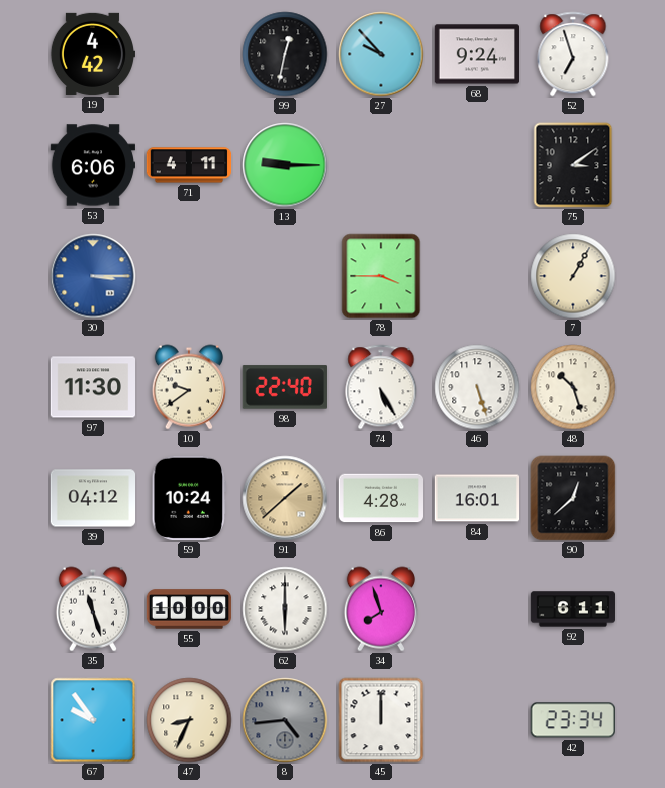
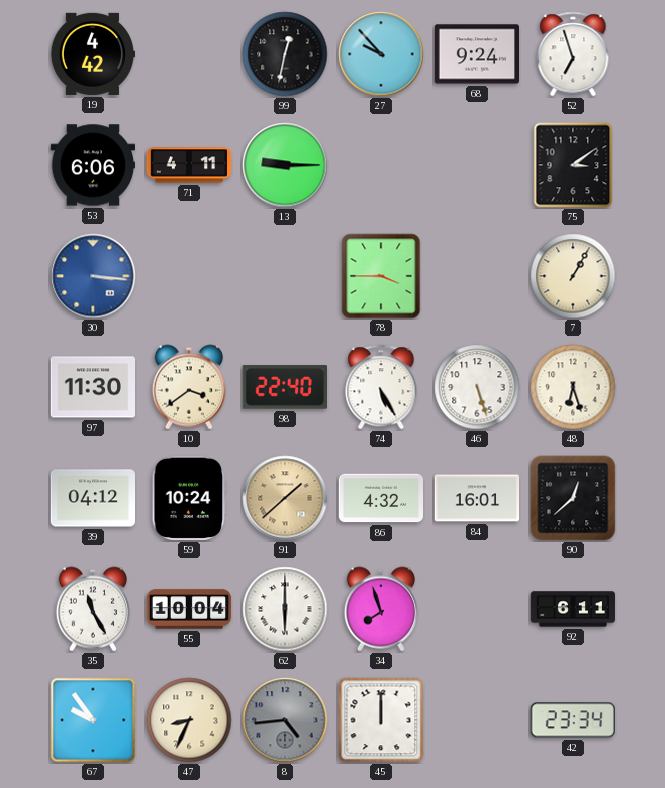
30: 3:15 -> 3:16
10: 9:39 -> 3:39
48: 10:27 -> 6:27
86: 4:28 -> 4:32
35: 11:27 -> 11:25
55: 10:00 -> 10:04
